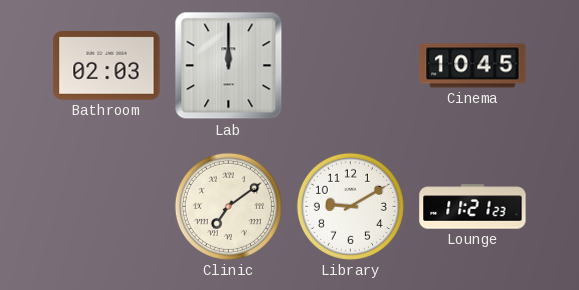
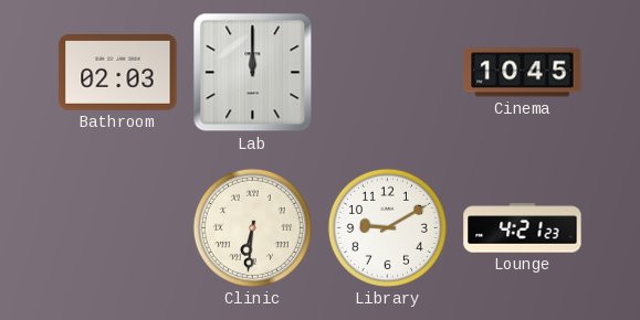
Clinic: 7:09 -> 6:31
Lounge: 11:21 -> 4:21
